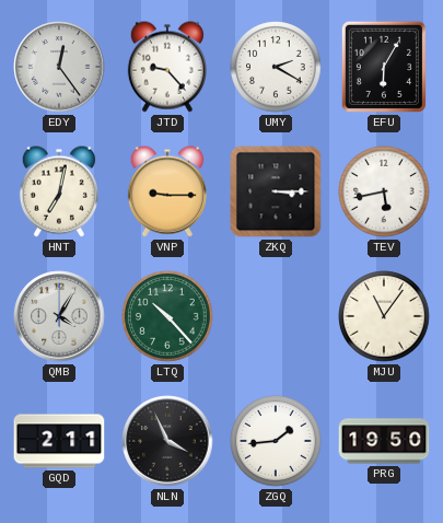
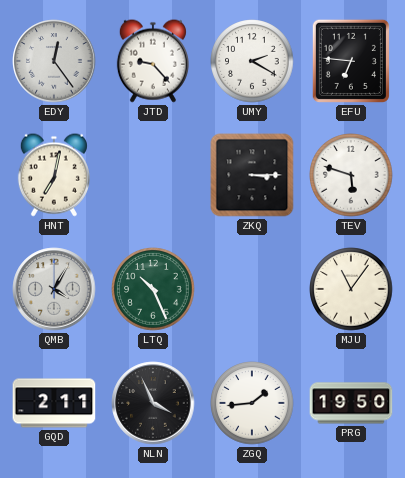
EFU: 6:05 -> 6:46
VNP: 9:15 -> none
TEV: 5:43 -> 5:48
LTQ: 10:23 -> 10:26
